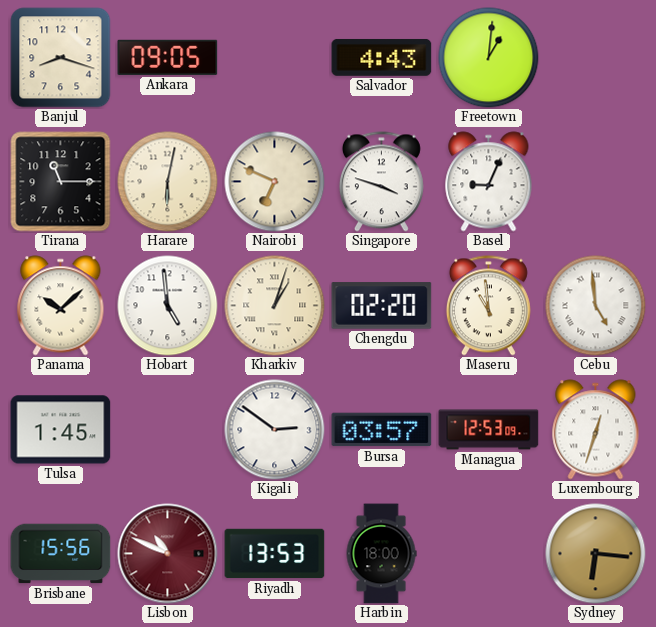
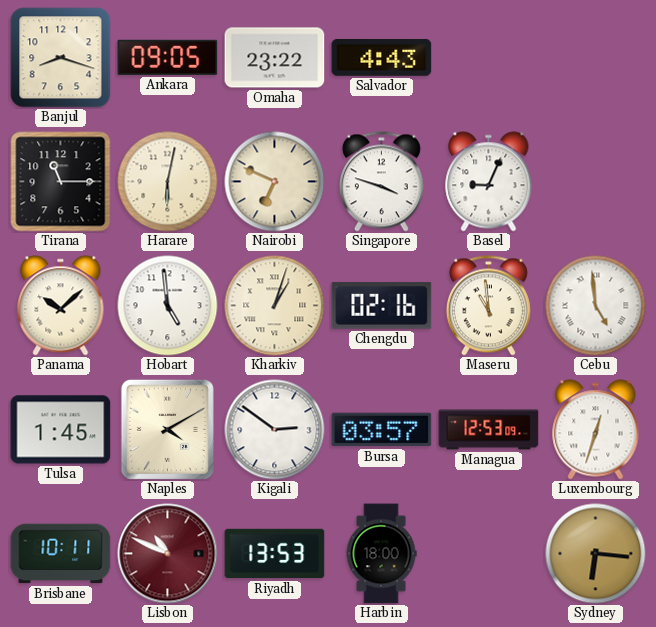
Omaha: none -> 23:22
Freetown: 1:01 -> none
Chengdu: 02:20 -> 02:16
Naples: none -> 4:10
Brisbane: 15:56 -> 10:11
